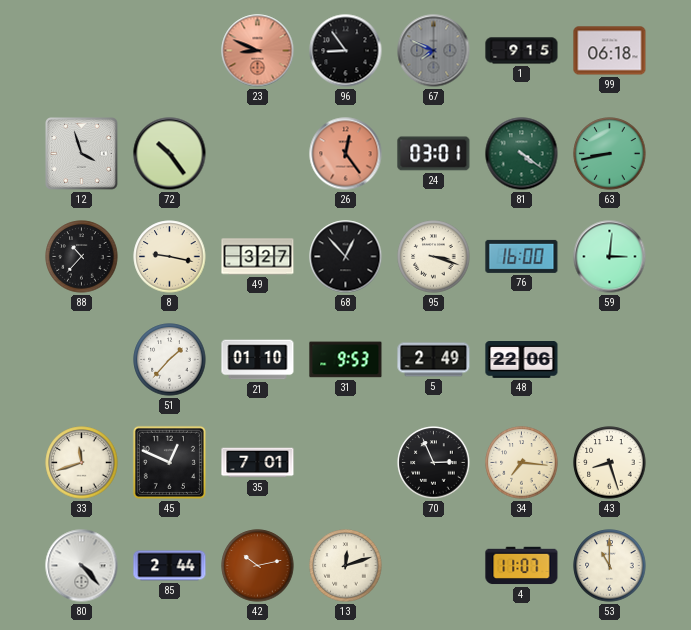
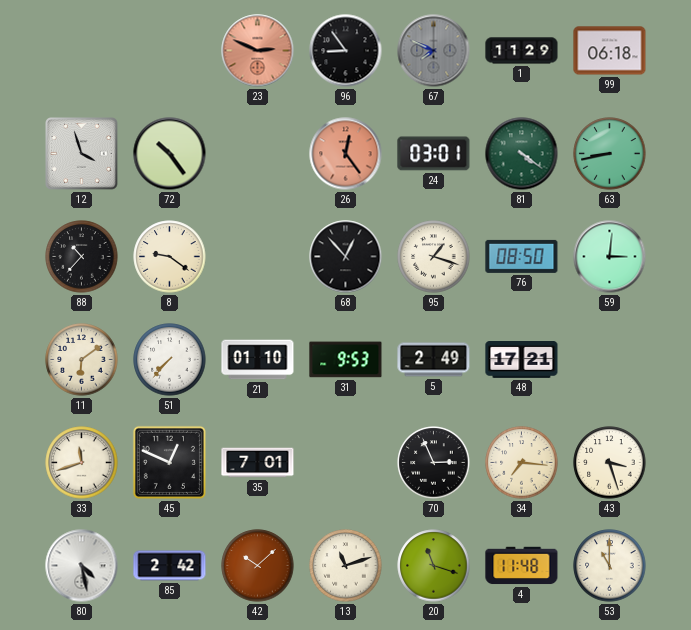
23: 8:49 -> 2:49
1: 9:15 -> 11:29
8: 9:17 -> 9:21
49: 3:27 -> none
95: 3:18 -> 1:18
76: 16:00 -> 08:50
11: none -> 6:09
51: 1:37 -> 7:37
48: 22:06 -> 17:21
43: 8:27 -> 3:27
80: 4:23 -> 4:28
85: 2:44 -> 2:42
42: 10:13 -> 10:08
13: 12:12 -> 11:12
20: none -> 11:18
4: 11:07 -> 11:48
